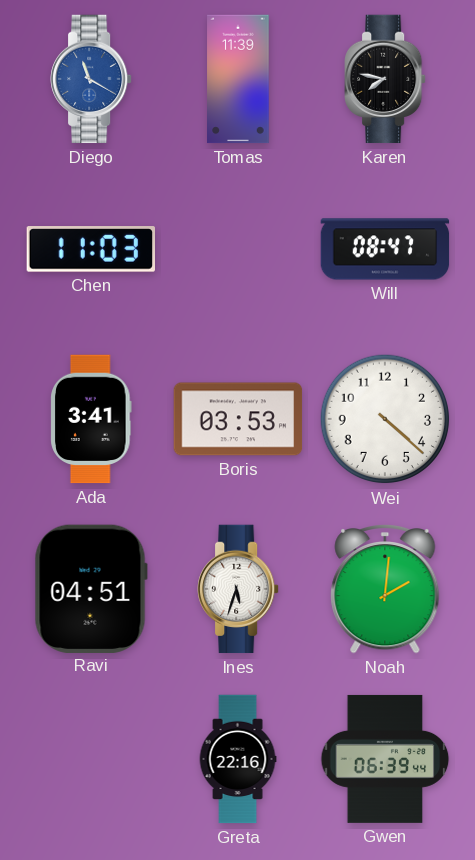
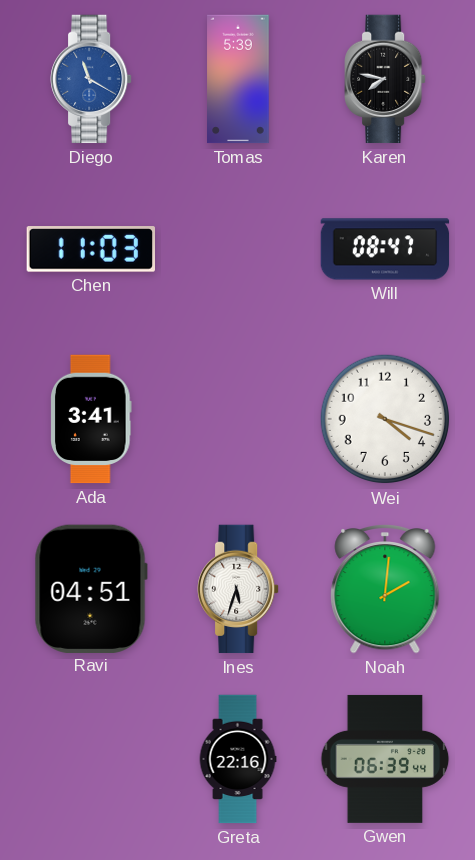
Tomas: 11:39 -> 5:39
Boris: 03:53 -> none
Wei: 4:22 -> 4:18
